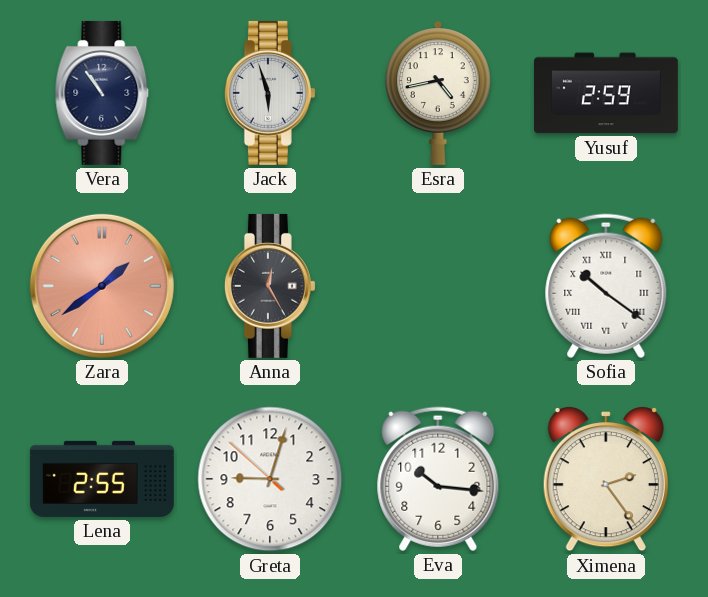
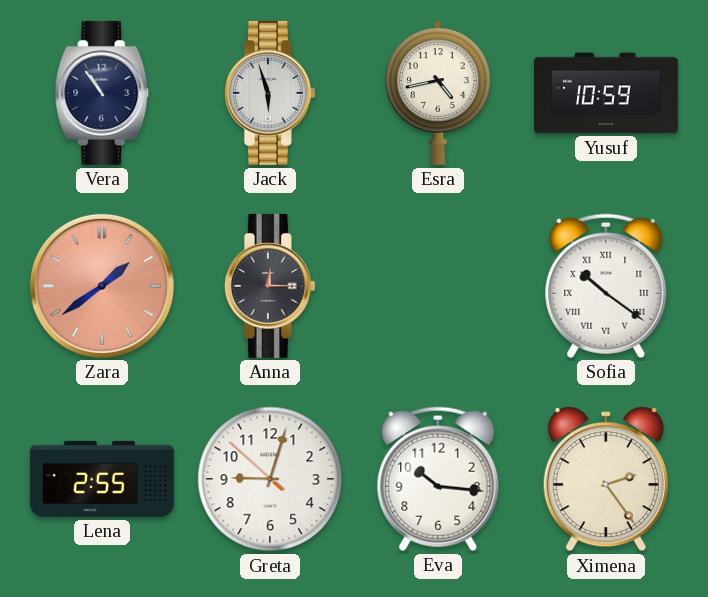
Yusuf: 2:59 -> 10:59
Anna: 12:25 -> 12:15
